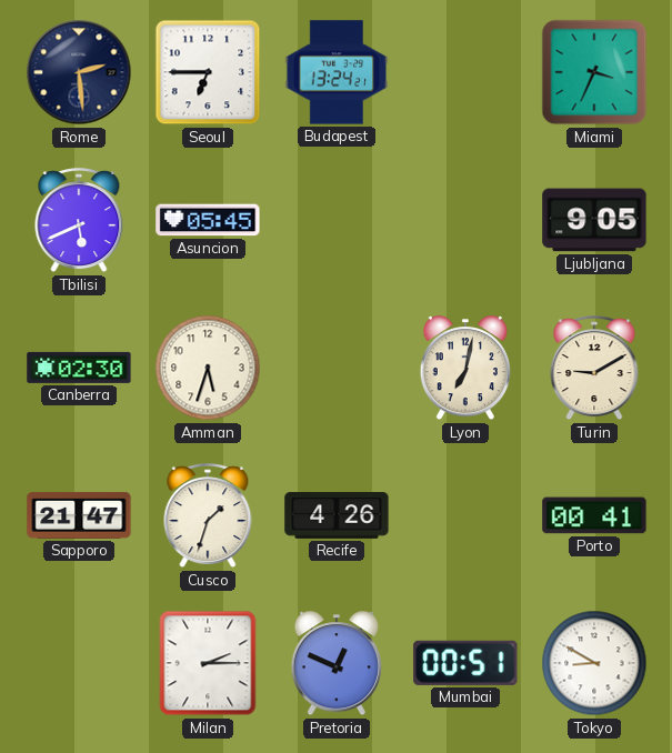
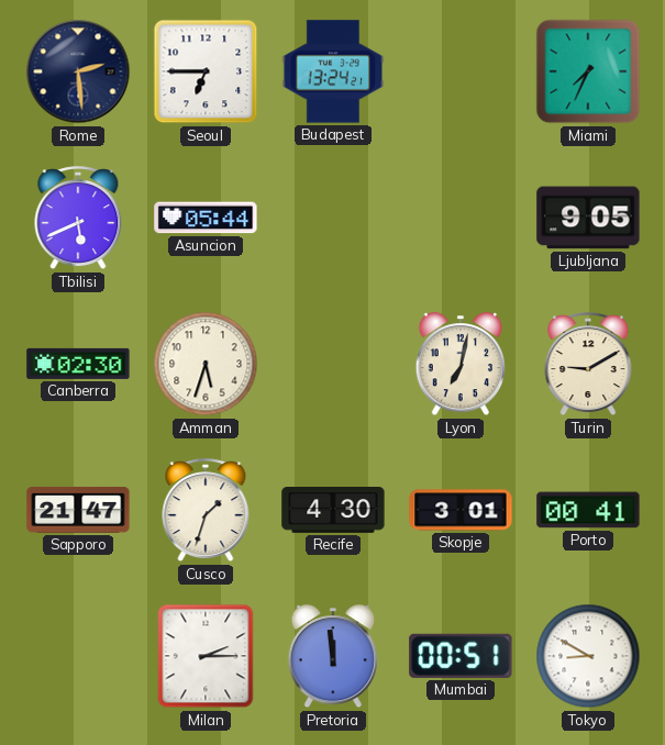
Miami: 3:34 -> 7:34
Asuncion: 05:45 -> 05:44
Recife: 4:26 -> 4:30
Skopje: none -> 3:01
Pretoria: 12:49 -> 11:59
